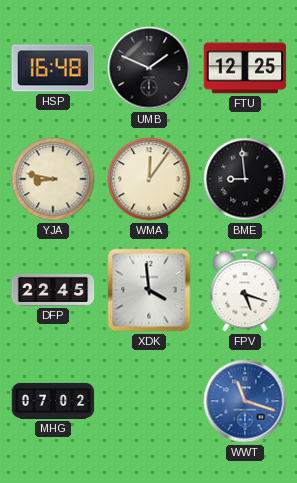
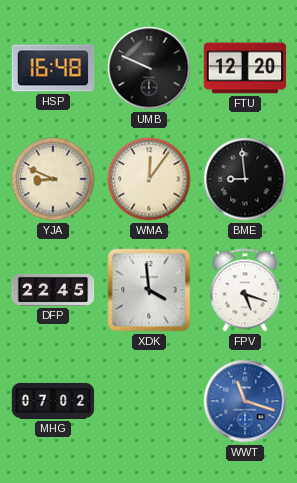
UMB: 1:49 -> 9:49
FTU: 12:25 -> 12:20
YJA: 8:47 -> 8:49
